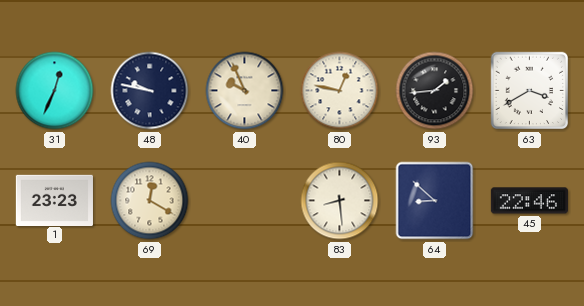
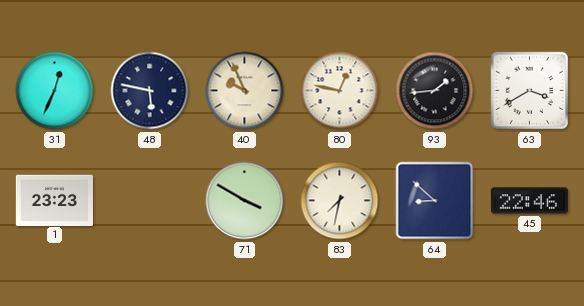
48: 9:47 -> 5:47
69: 12:20 -> none
71: none -> 3:50
83: 8:29 -> 7:32
